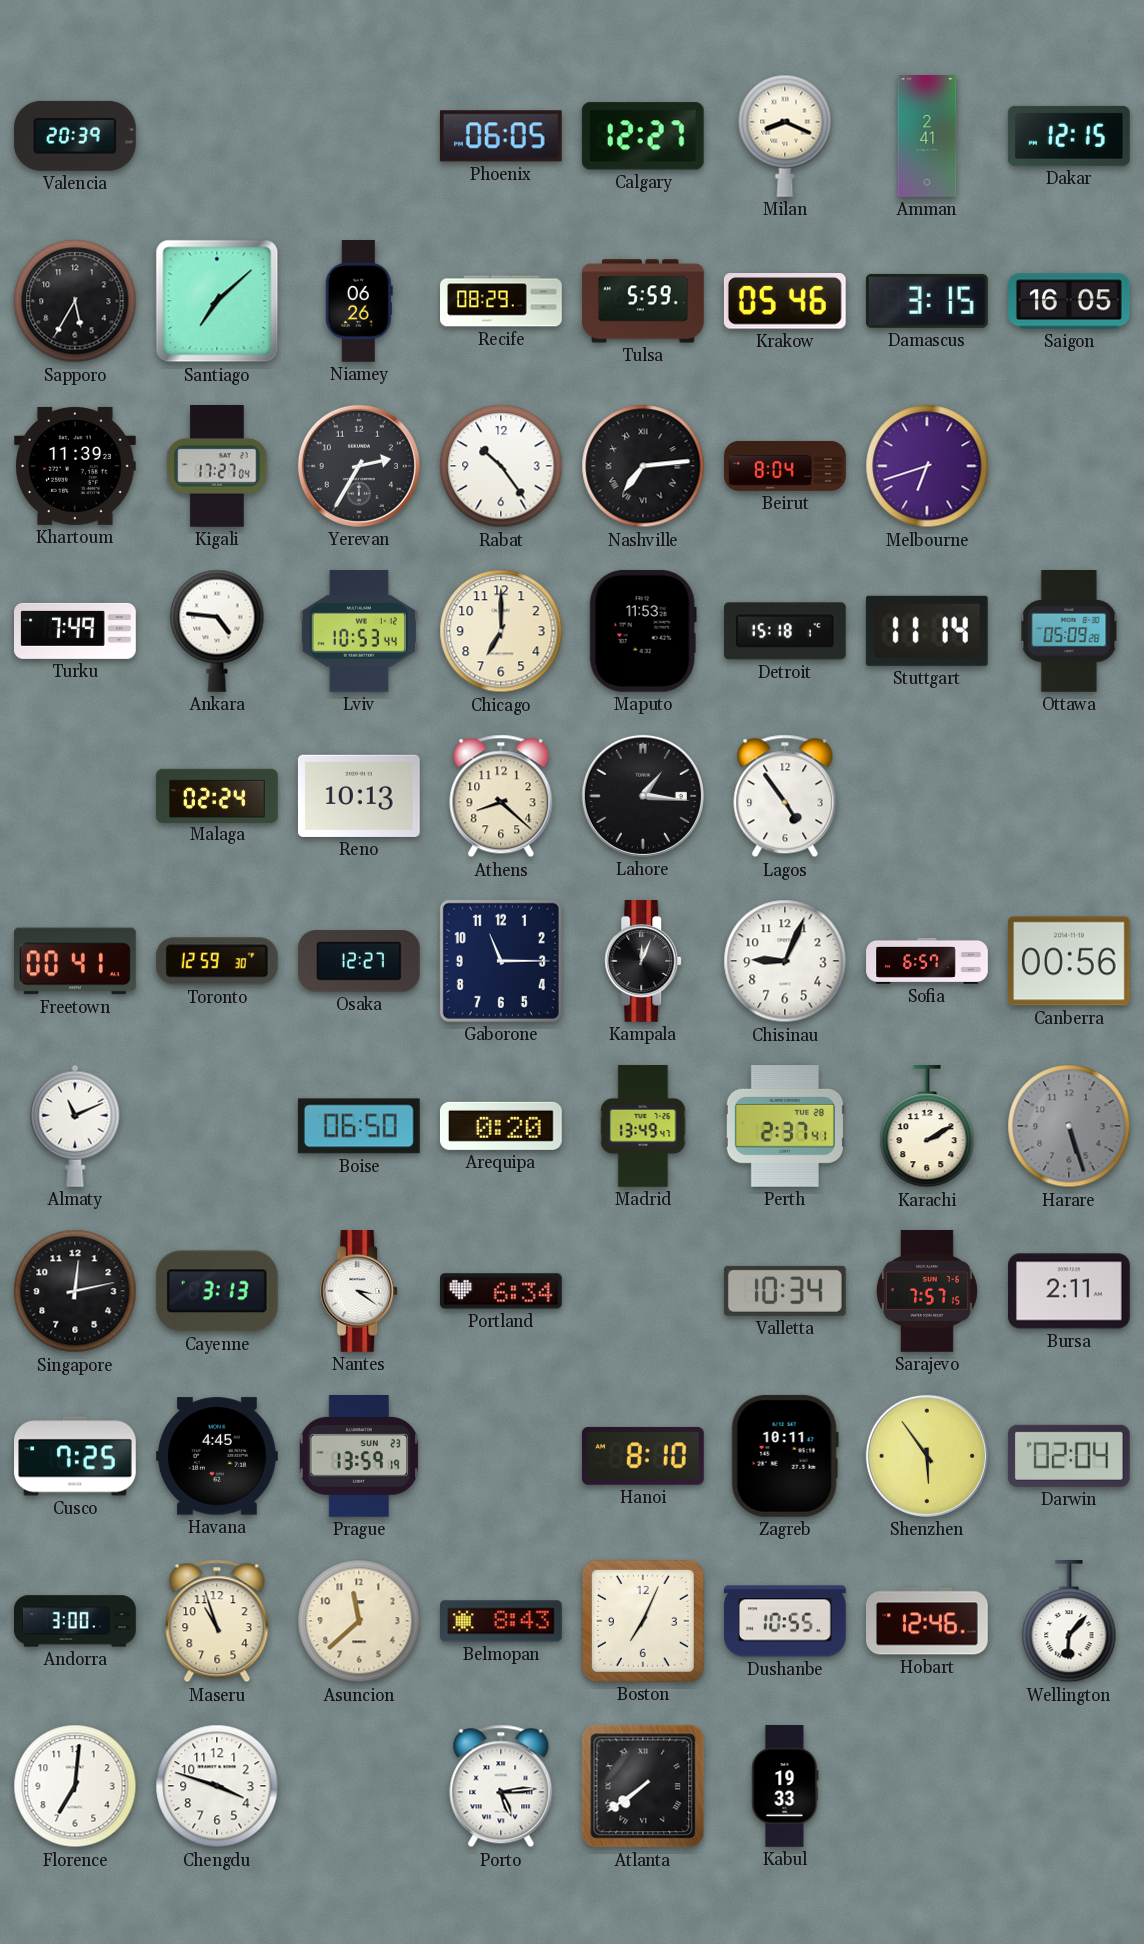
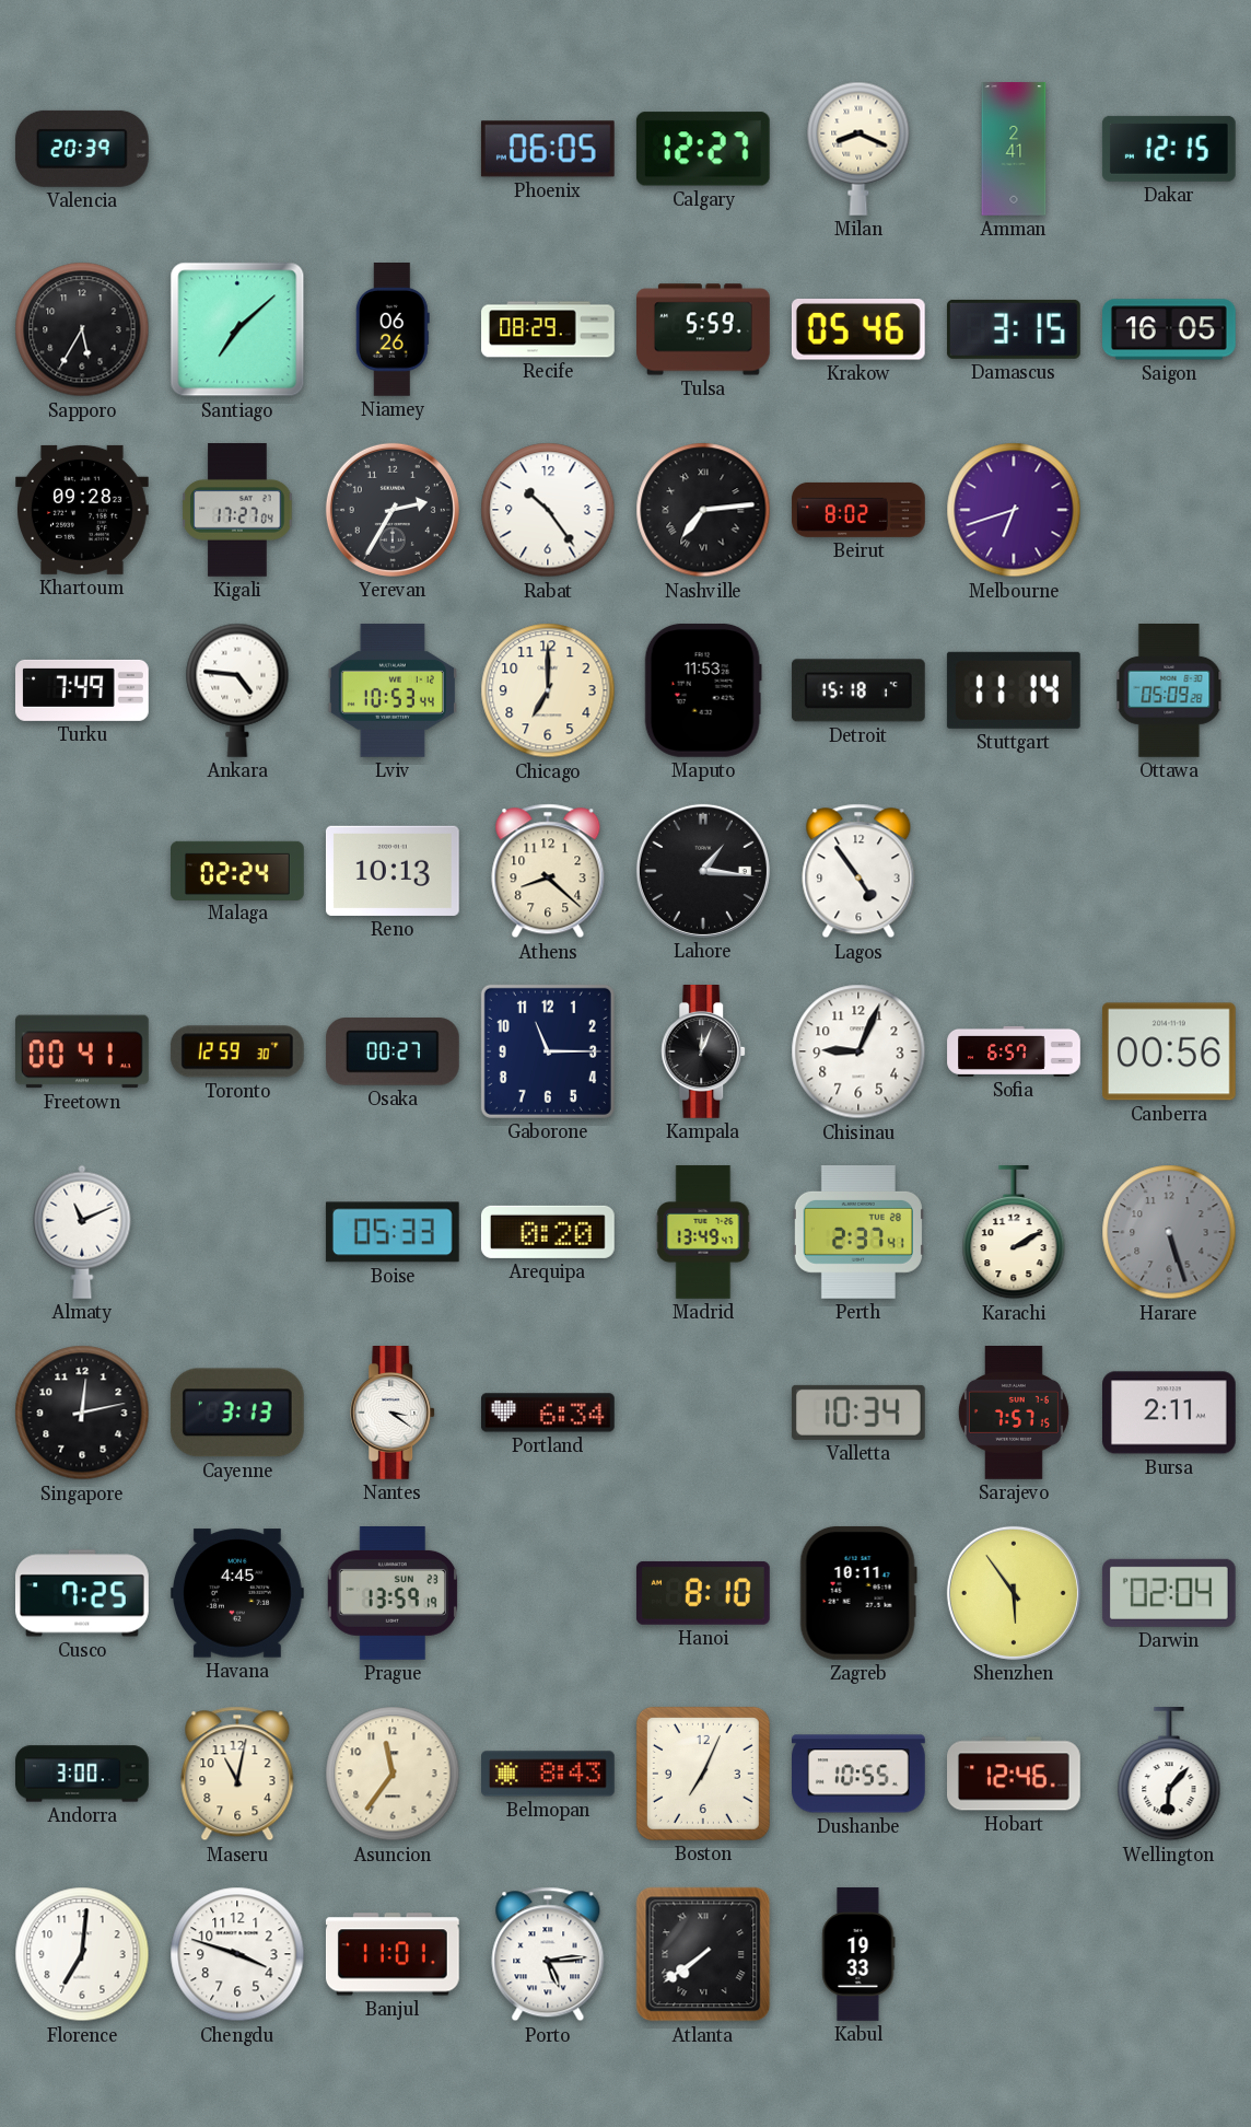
Khartoum: 11:39 -> 09:28
Beirut: 8:04 -> 8:02
Osaka: 12:27 -> 00:27
Boise: 06:50 -> 05:33
Maseru: 10:57 -> 11:02
Asuncion: 11:38 -> 11:36
Banjul: none -> 11:01
